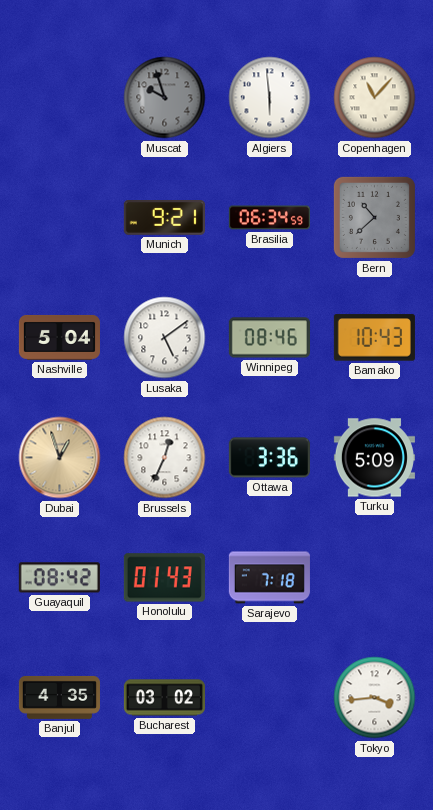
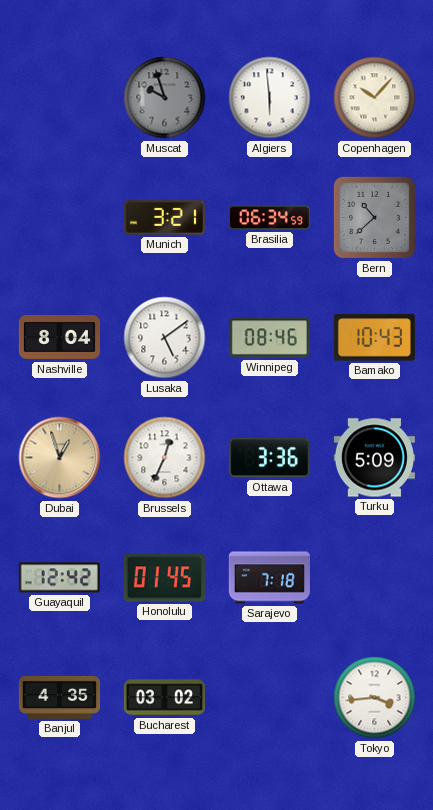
Copenhagen: 11:07 -> 10:07
Munich: 9:21 -> 3:21
Nashville: 5:04 -> 8:04
Guayaquil: 08:42 -> 12:42
Honolulu: 01:43 -> 01:45
